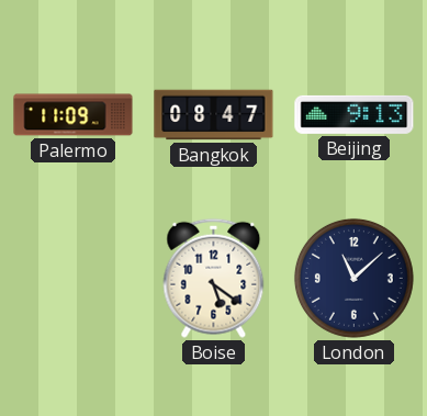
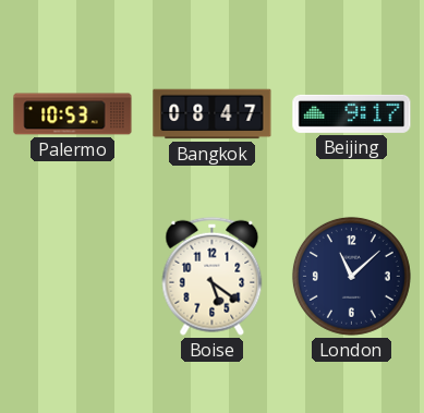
Palermo: 11:09 -> 10:53
Beijing: 9:13 -> 9:17
